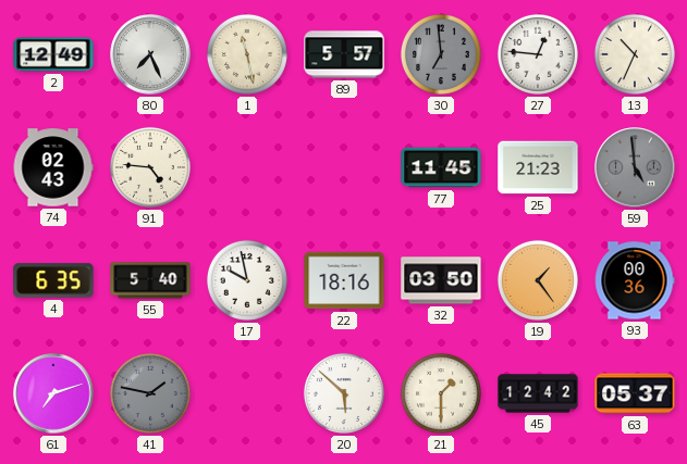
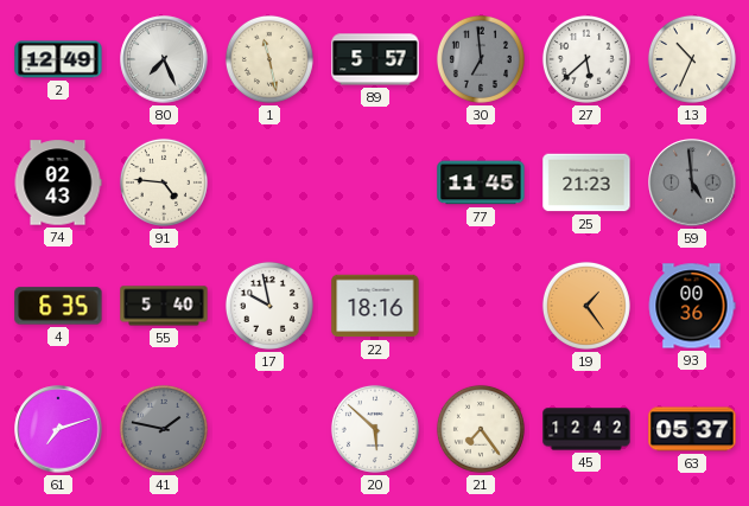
27: 12:46 -> 5:38
32: 03:50 -> none
21: 1:30 -> 7:24
